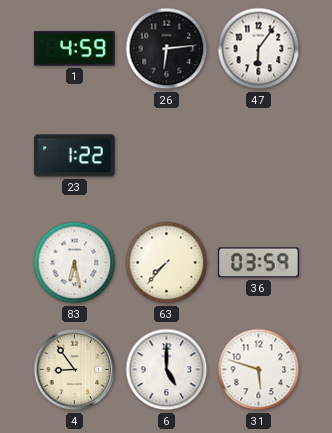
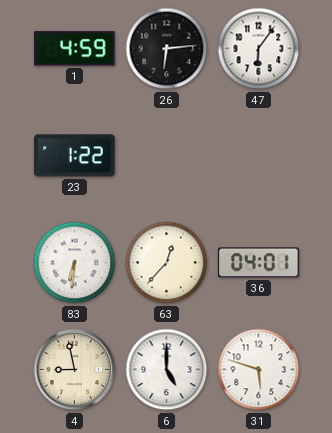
83: 6:28 -> 6:31
63: 7:37 -> 12:37
36: 03:59 -> 04:01
4: 8:54 -> 8:58
